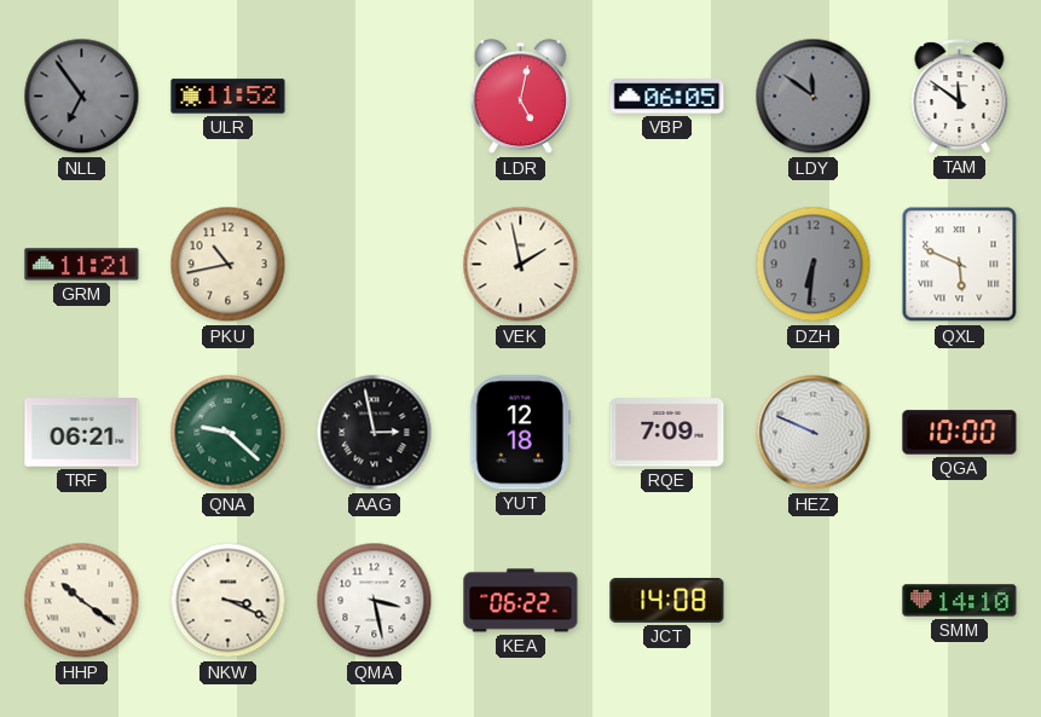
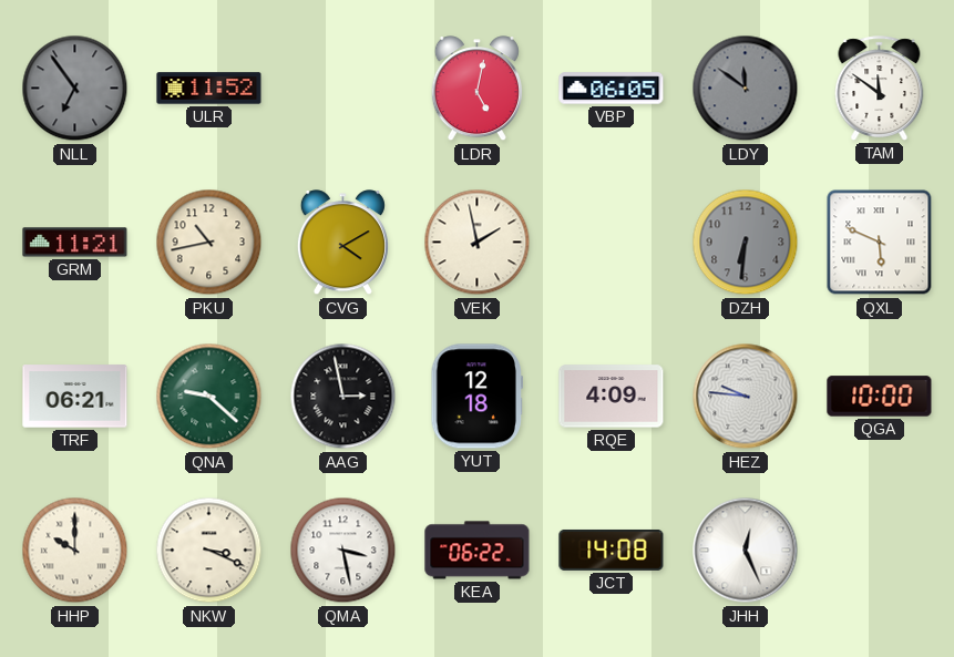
CVG: none -> 4:10
RQE: 7:09 -> 4:09
HEZ: 9:49 -> 9:46
HHP: 10:21 -> 10:00
JHH: none -> 12:26
SMM: 14:10 -> none
